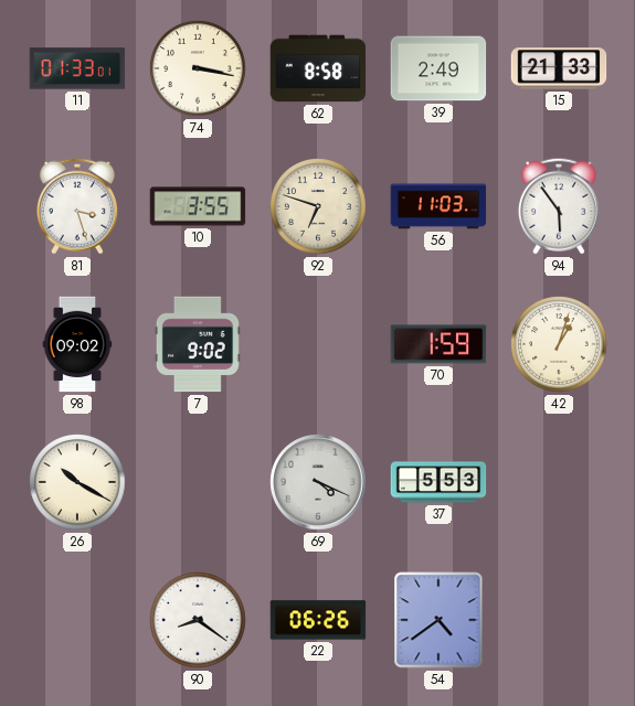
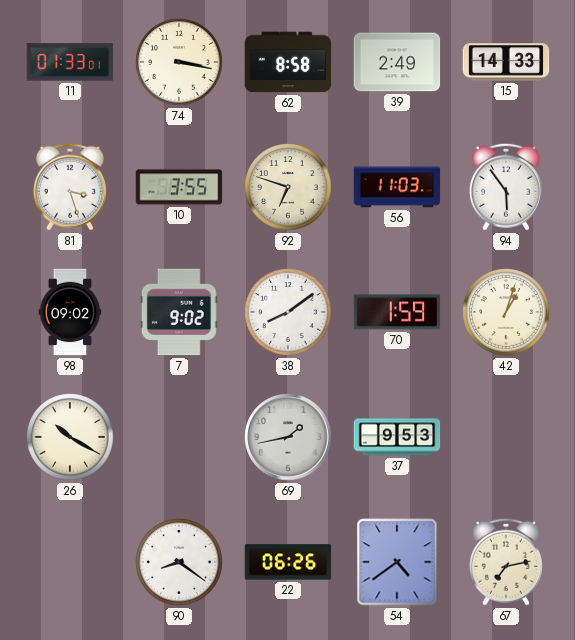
15: 21:33 -> 14:33
38: none -> 8:09
69: 4:19 -> 1:43
37: 5:53 -> 9:53
67: none -> 7:13
